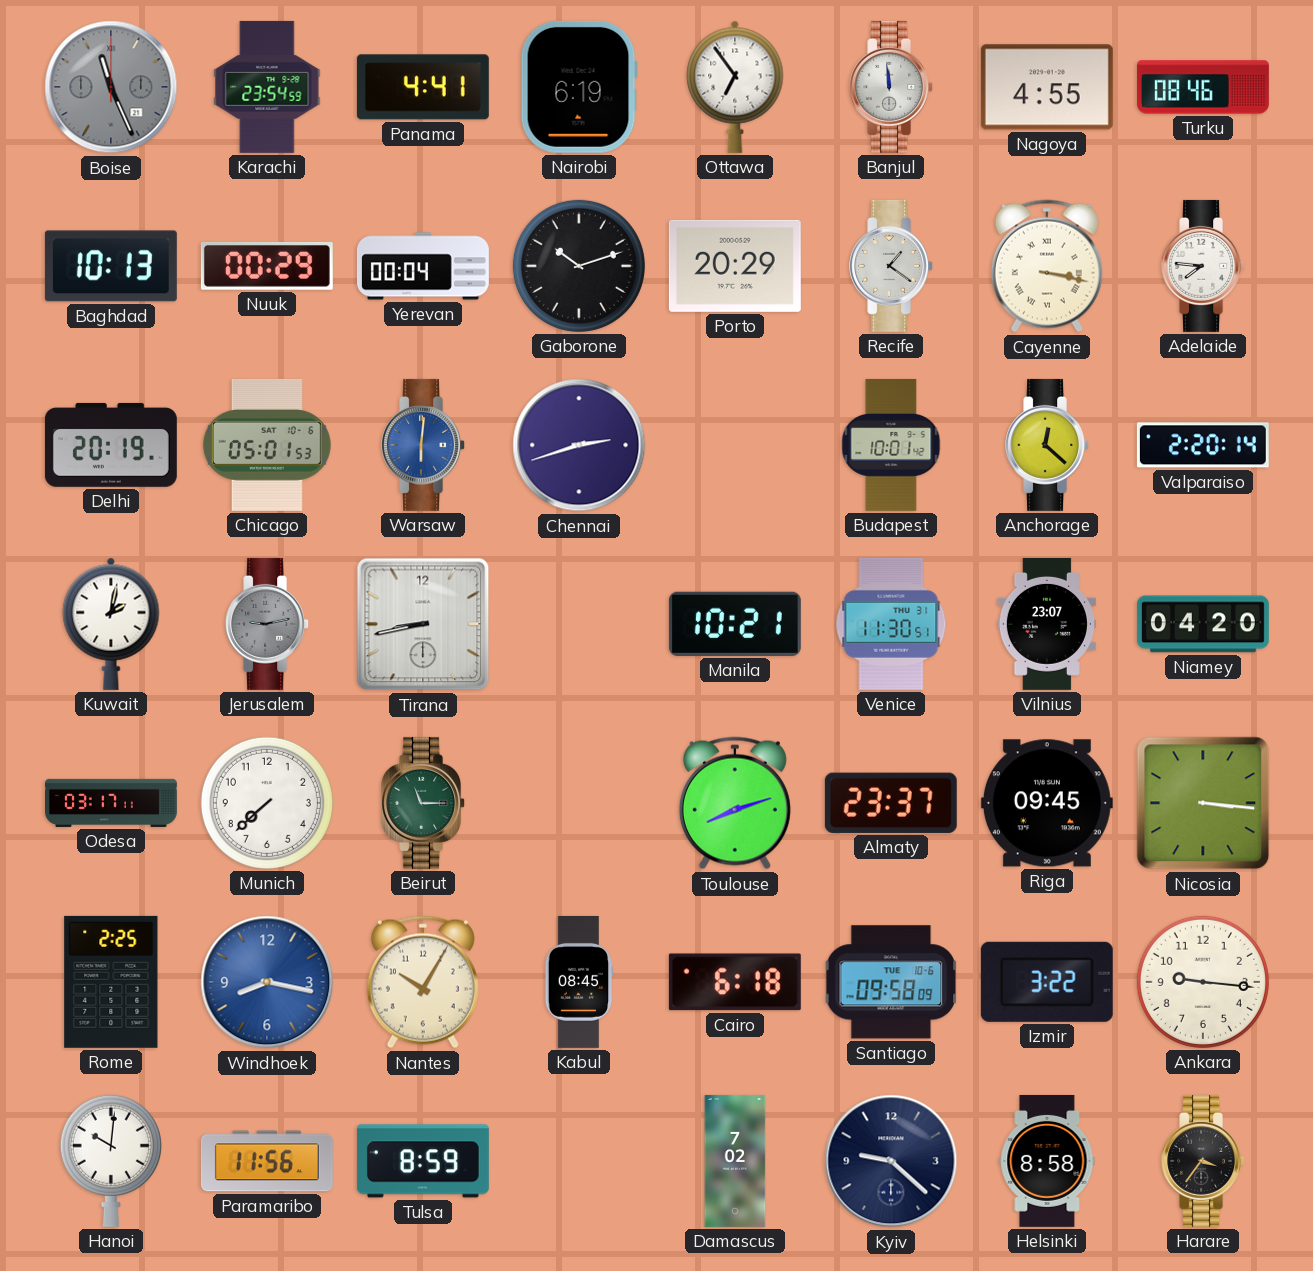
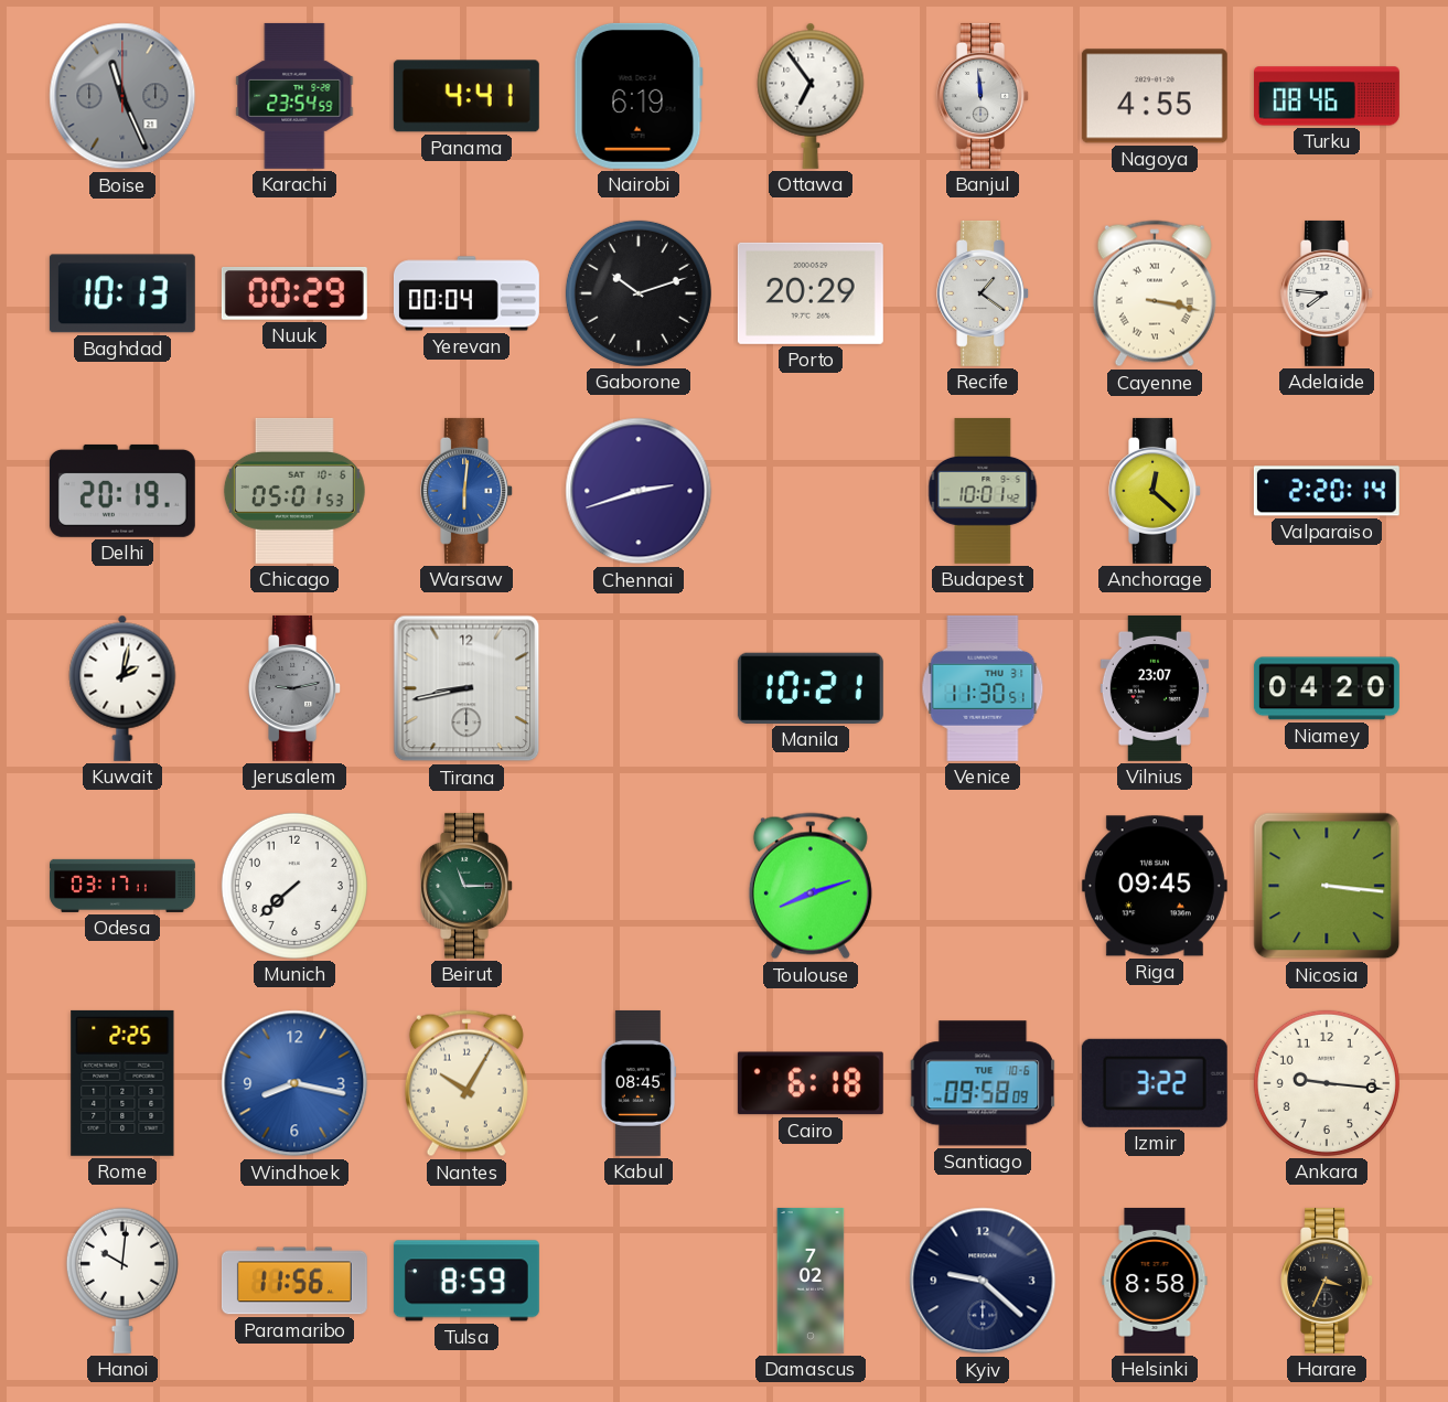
Almaty: 23:37 -> none
Harare: 3:36 -> 3:34
